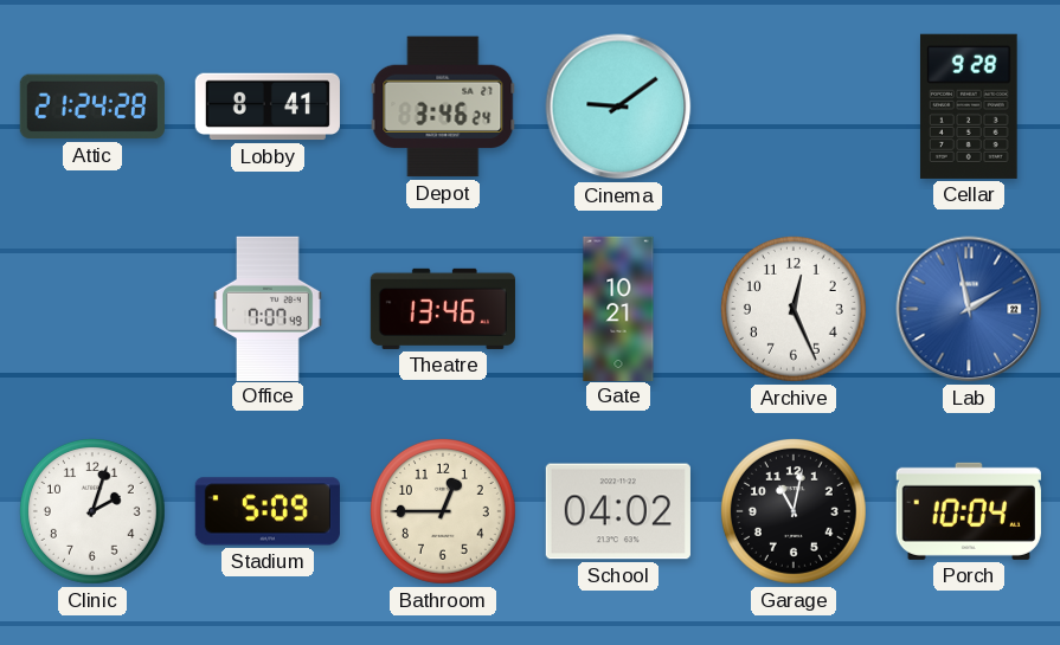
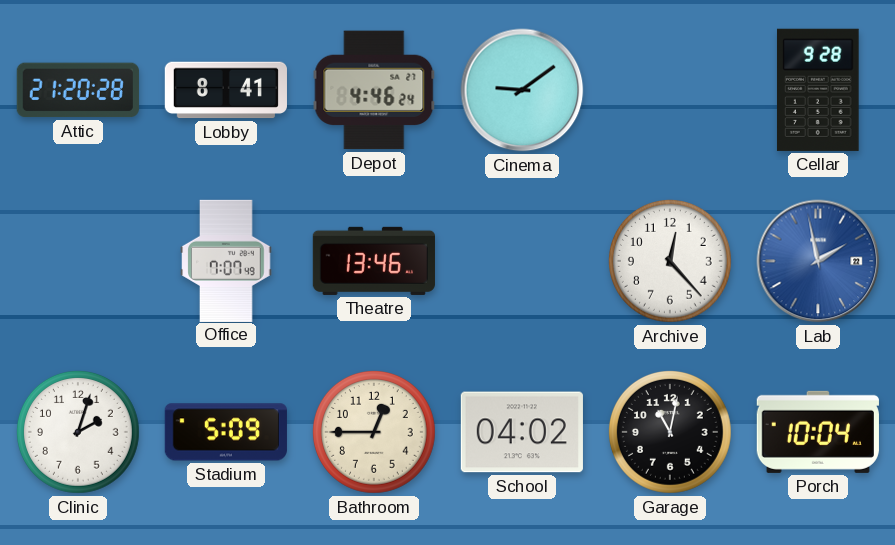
Attic: 21:24 -> 21:20
Depot: 3:46 -> 4:46
Gate: 10:21 -> none
Archive: 12:26 -> 12:23
